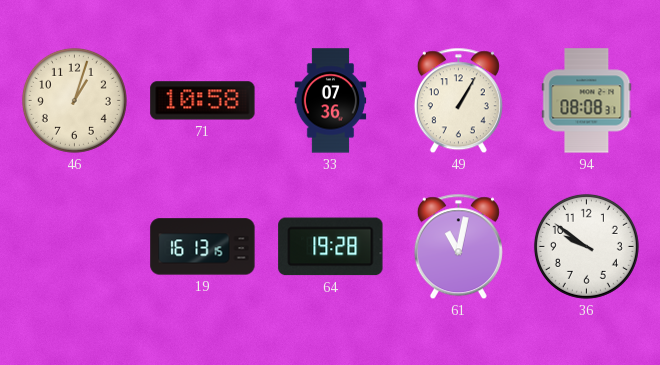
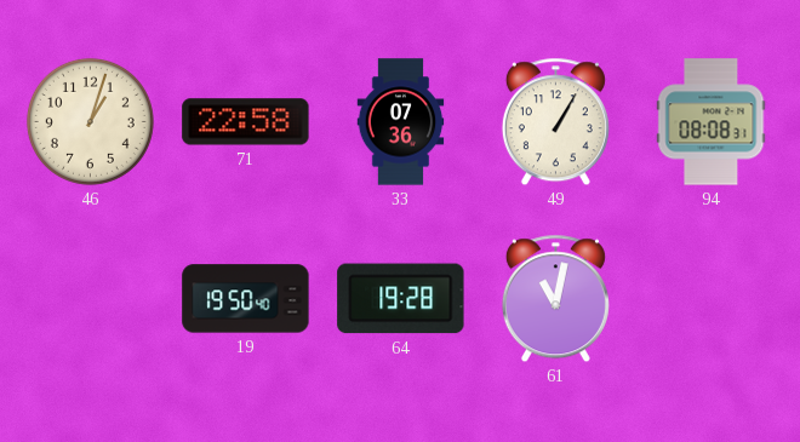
71: 10:58 -> 22:58
19: 16:13 -> 19:50
36: 9:51 -> none
